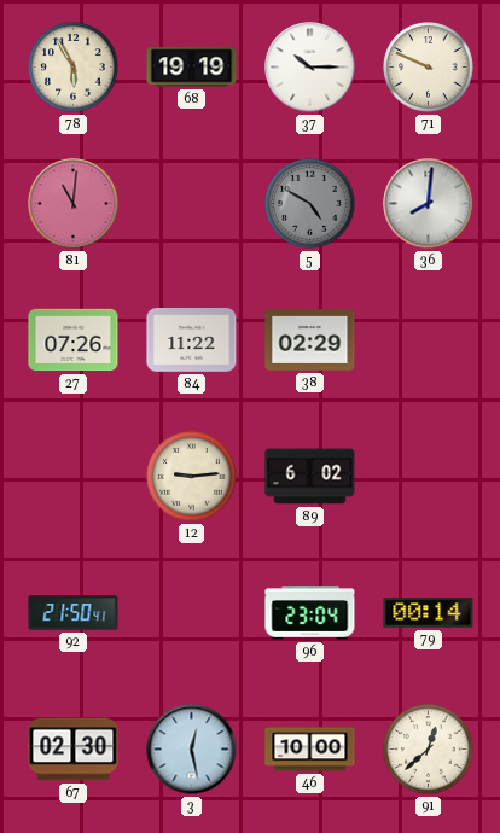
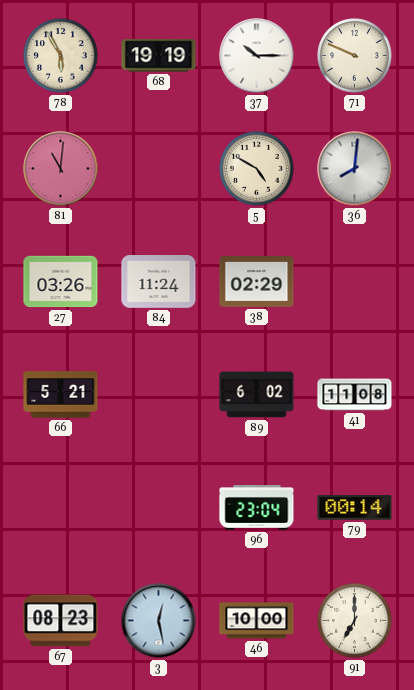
5 dial: grey -> cream
27: 07:26 -> 03:26
84: 11:22 -> 11:24
66: none -> 5:21
12: 9:14 -> none
41: none -> 11:08
92: 21:50 -> none
67: 02:30 -> 08:23
91: 12:38 -> 7:00
